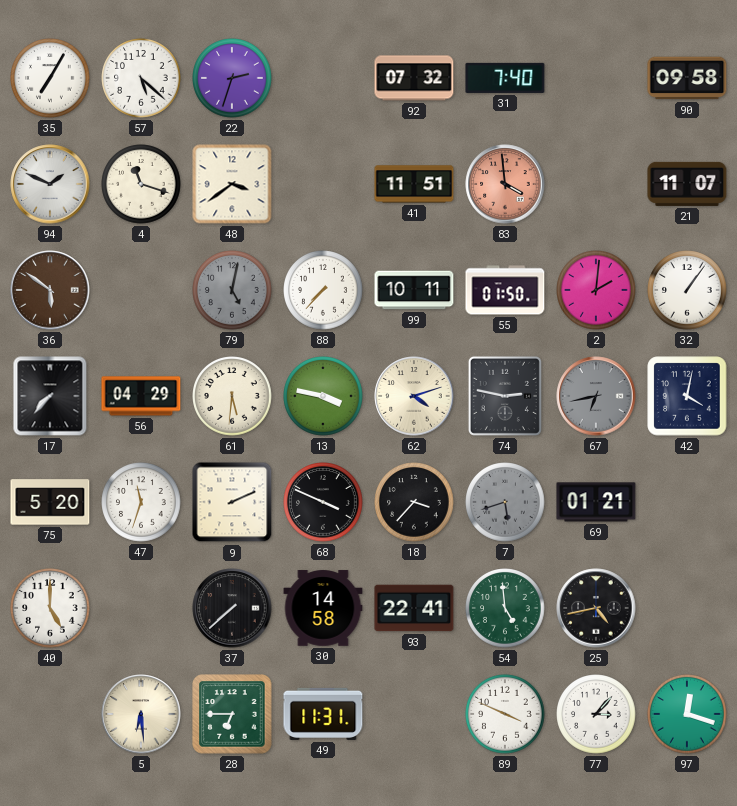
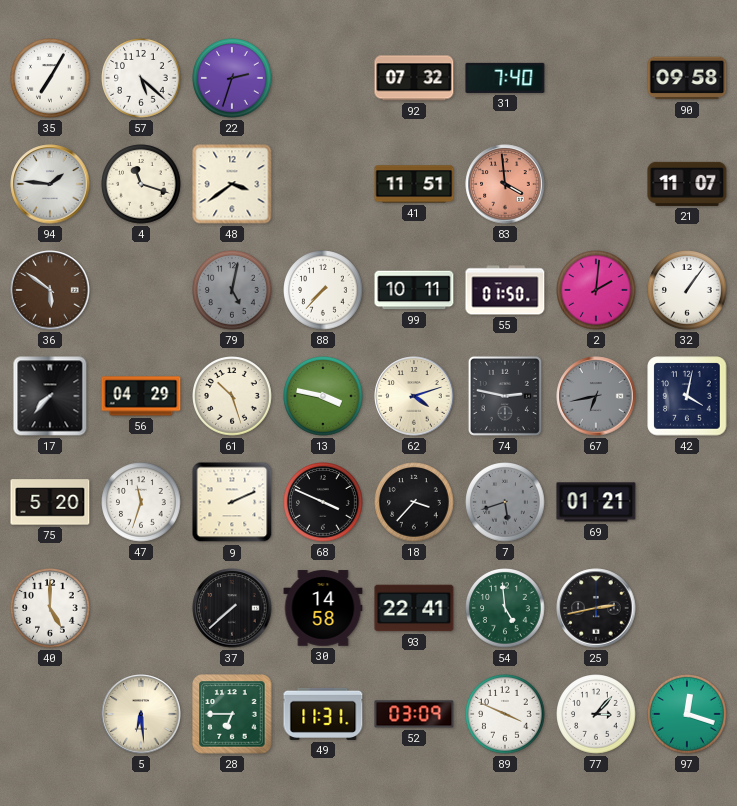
94: 1:49 -> 1:46
61: 5:31 -> 10:27
25: 4:43 -> 2:43
52: none -> 03:09
